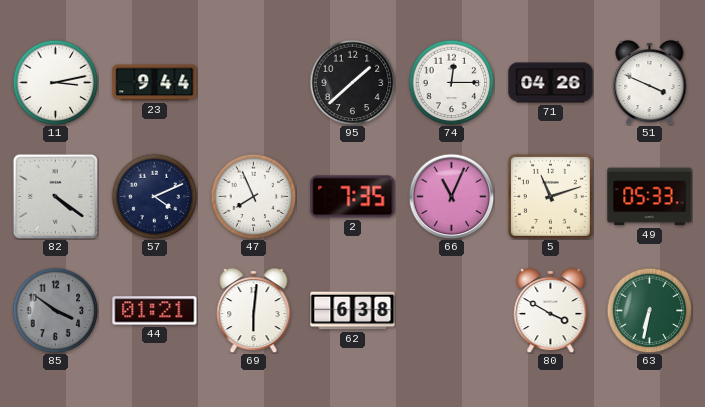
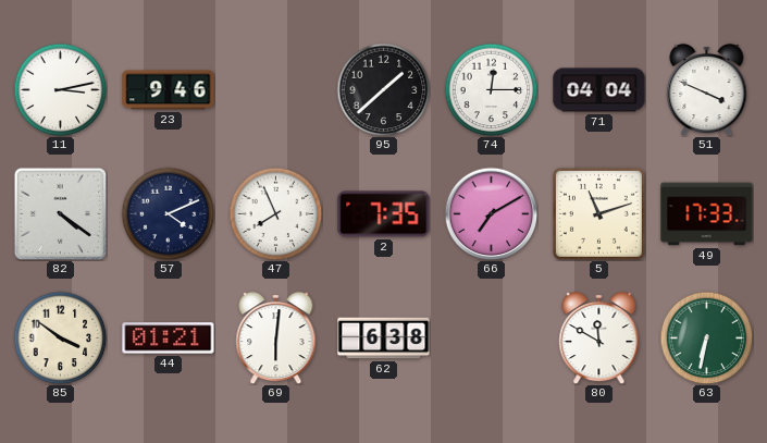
23: 9:44 -> 9:46
71: 04:26 -> 04:04
66: 11:04 -> 7:10
49: 05:33 -> 17:33
85 dial: grey -> cream
80: 3:50 -> 11:50
